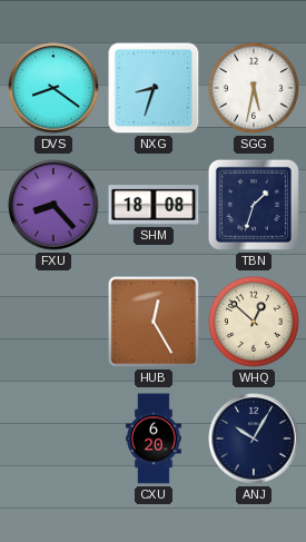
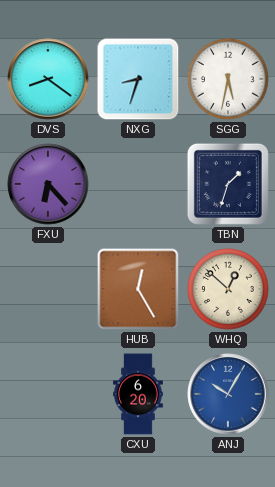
FXU: 8:23 -> 6:23
SHM: 18:08 -> none
ANJ dial: navy -> blue
